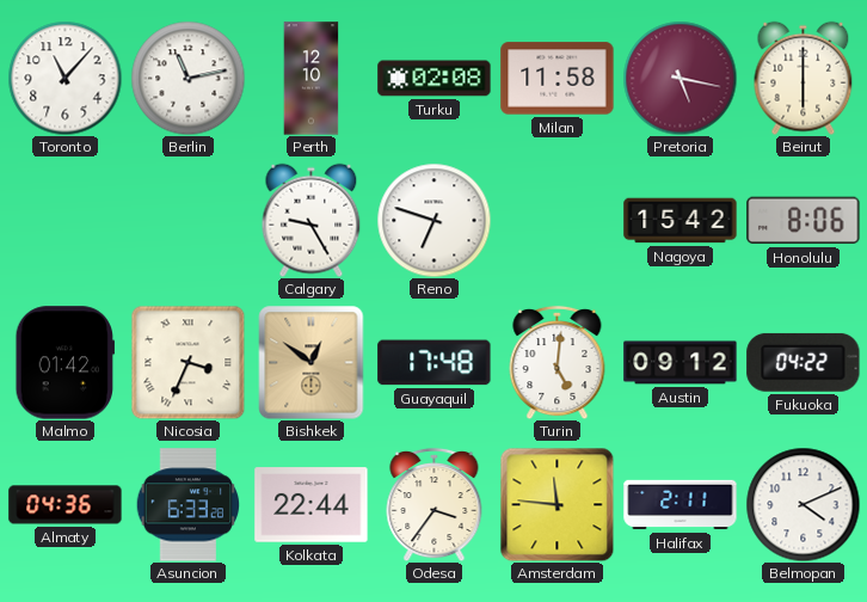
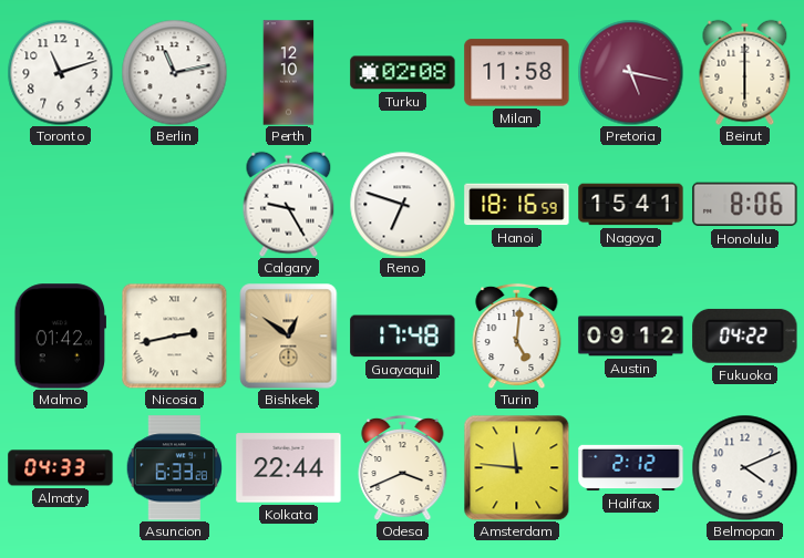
Toronto: 11:07 -> 11:12
Hanoi: none -> 18:16
Nagoya: 15:42 -> 15:41
Nicosia: 3:34 -> 2:43
Almaty: 04:36 -> 04:33
Odesa: 3:36 -> 3:41
Halifax: 2:11 -> 2:12
